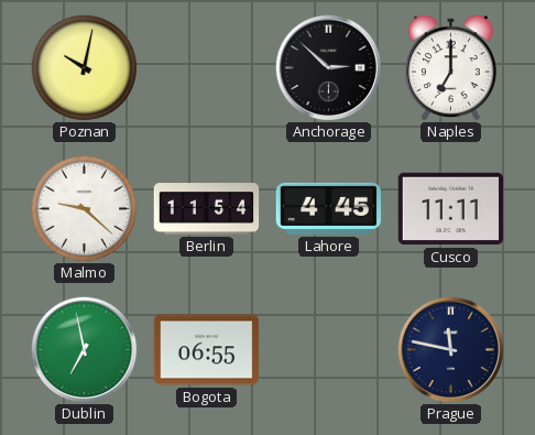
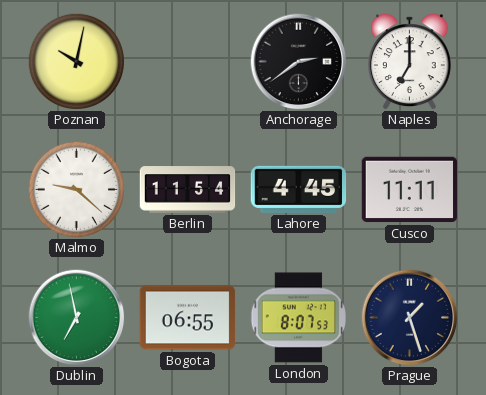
Anchorage: 2:52 -> 2:39
London: none -> 8:07
Prague: 11:47 -> 1:27
